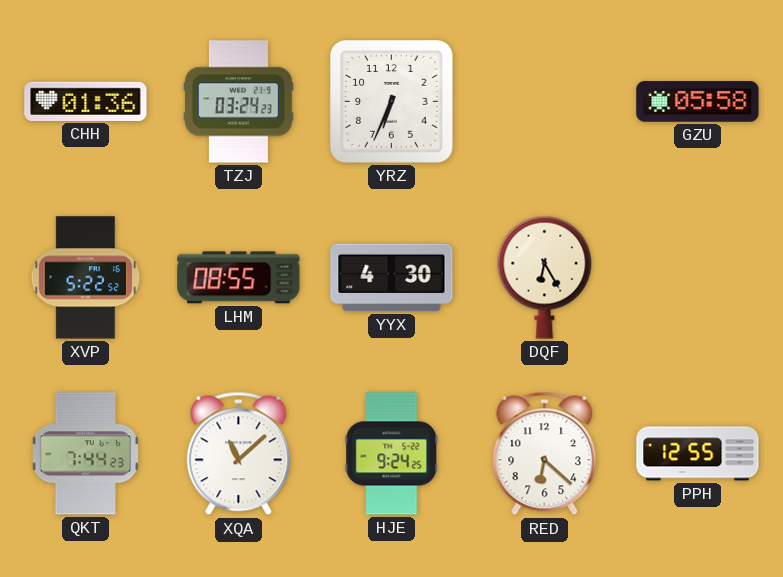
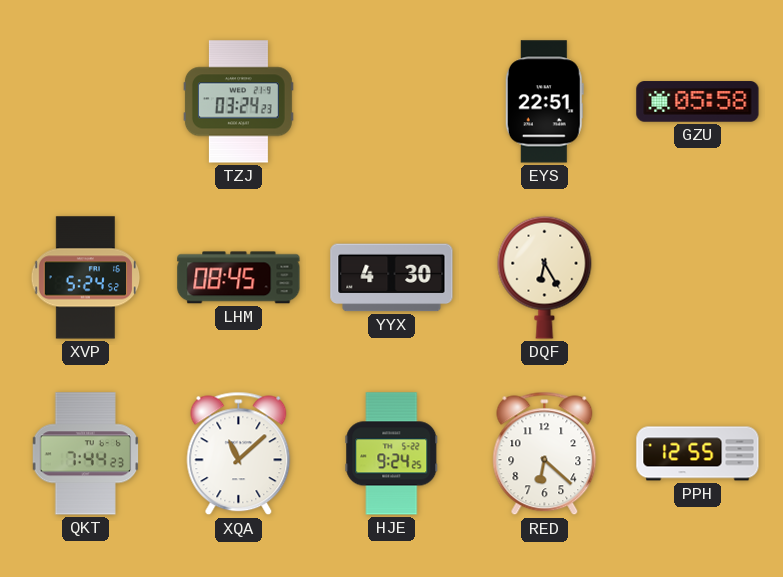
CHH: 01:36 -> none
YRZ: 6:34 -> none
EYS: none -> 22:51
XVP: 5:22 -> 5:24
LHM: 08:55 -> 08:45
